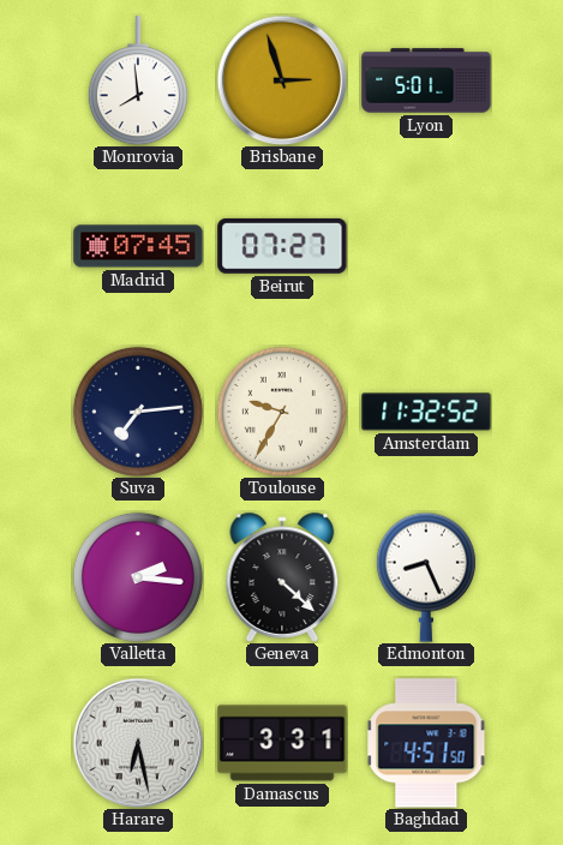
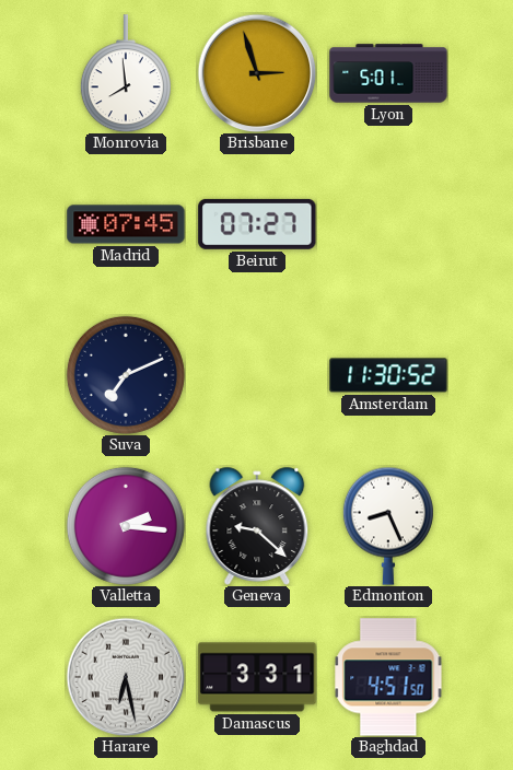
Suva: 7:14 -> 7:11
Toulouse: 9:35 -> none
Amsterdam: 11:32 -> 11:30
Geneva: 4:22 -> 9:22
